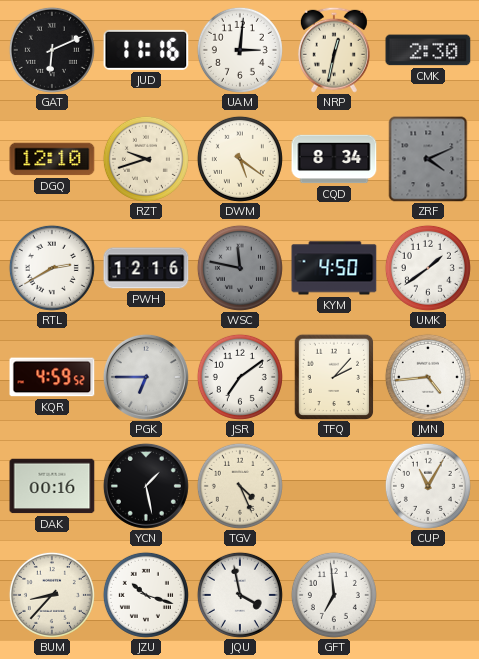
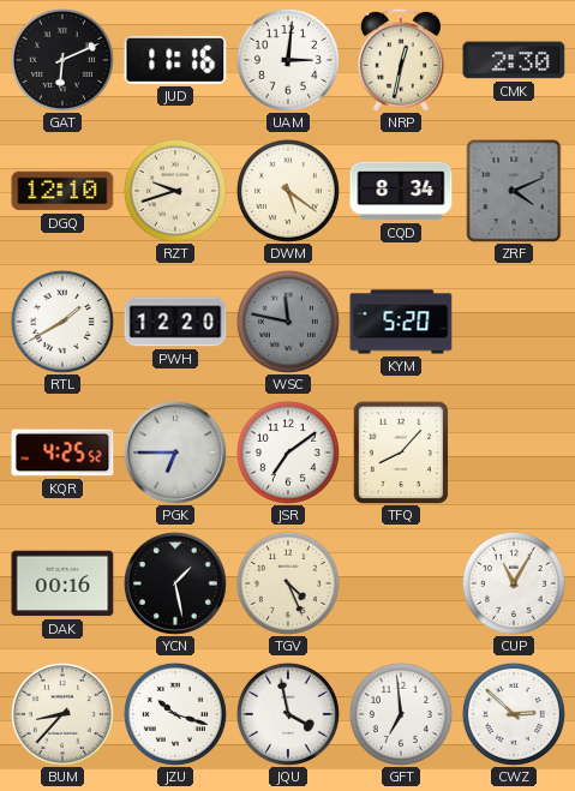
RTL: 2:40 -> 1:40
PWH: 12:16 -> 12:20
KYM: 4:50 -> 5:20
UMK: 1:39 -> none
KQR: 4:59 -> 4:25
TFQ: 2:07 -> 8:07
JMN: 4:44 -> none
CWZ: none -> 2:52
